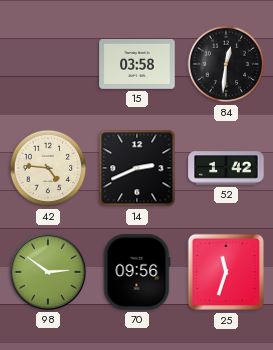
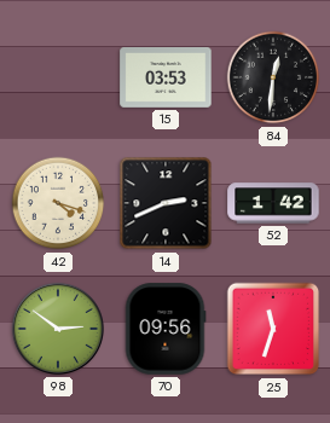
15: 03:58 -> 03:53
42: 4:46 -> 4:18
